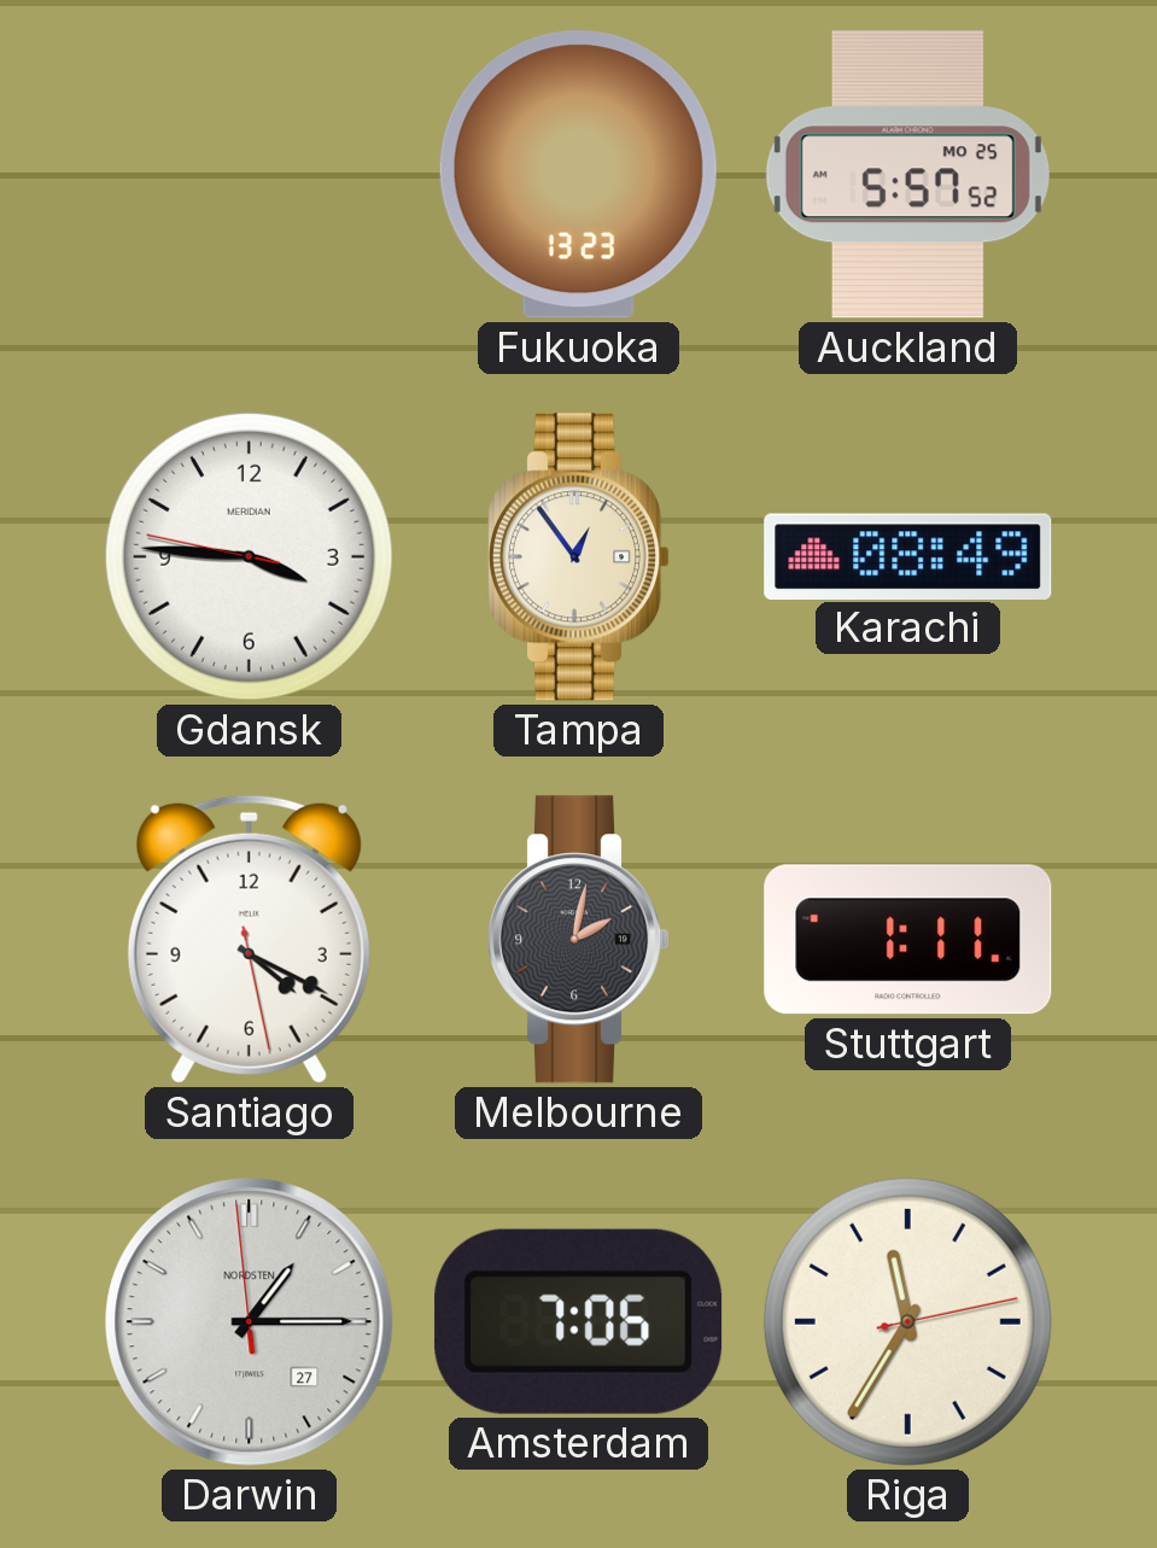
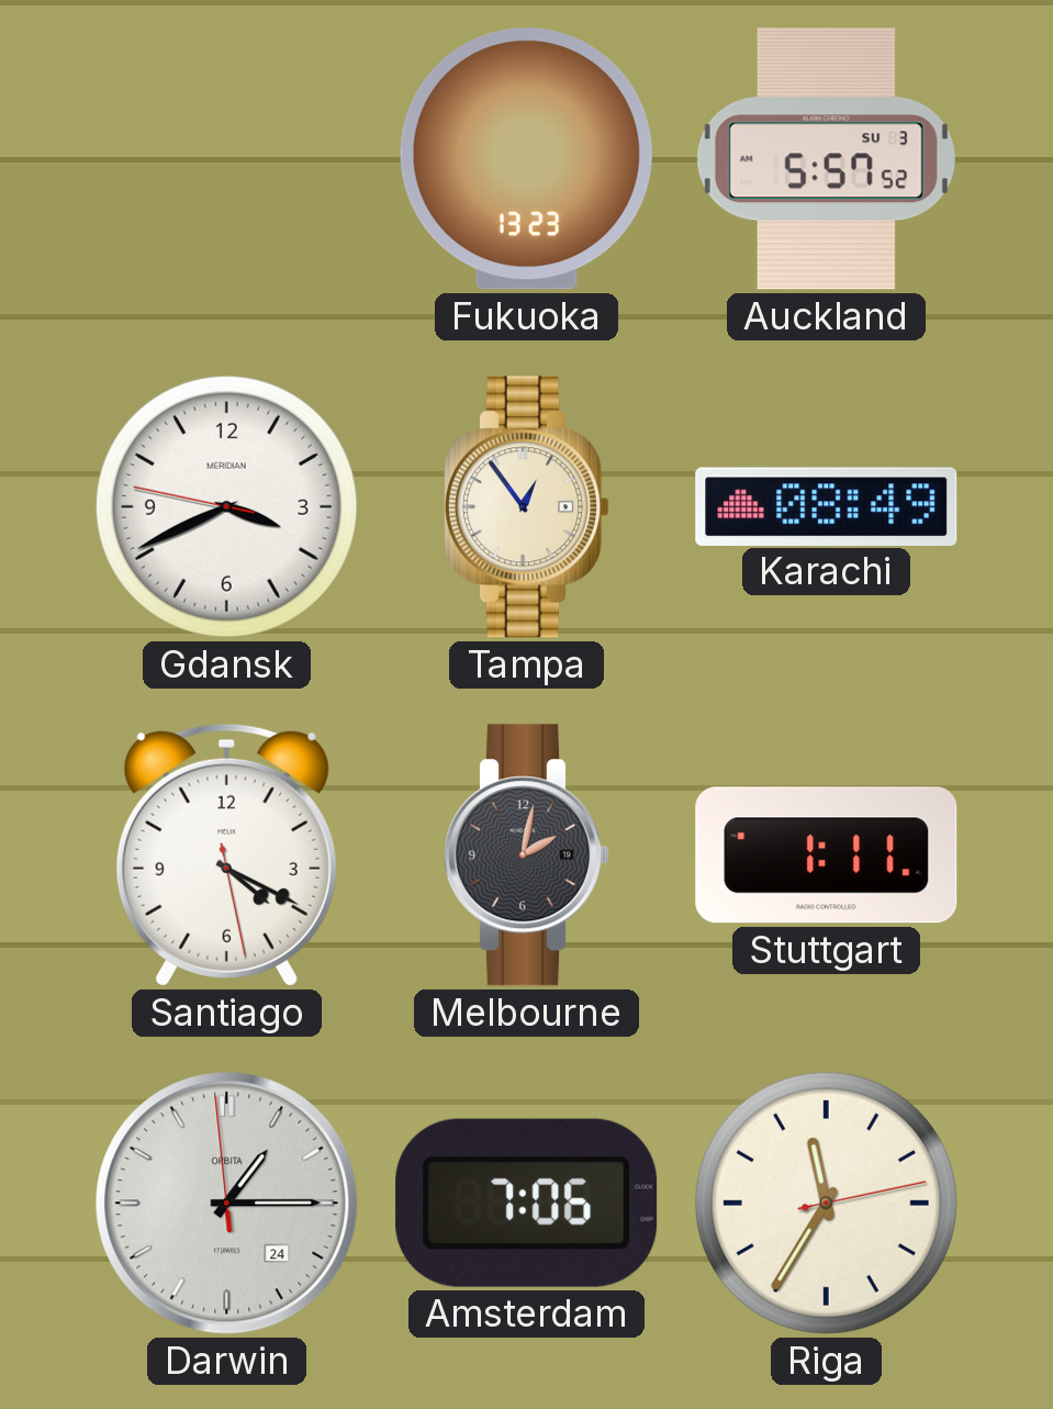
Auckland date: MO 25 -> SU 3
Gdansk: 3:45 -> 3:40
Darwin date: 27 -> 24
Darwin brand: NORDSTEN -> ORBITA
